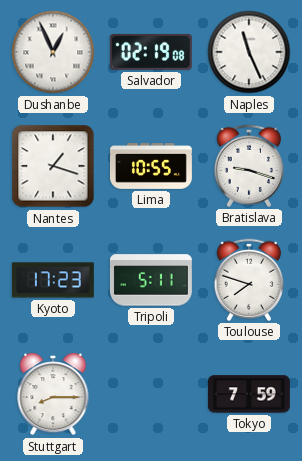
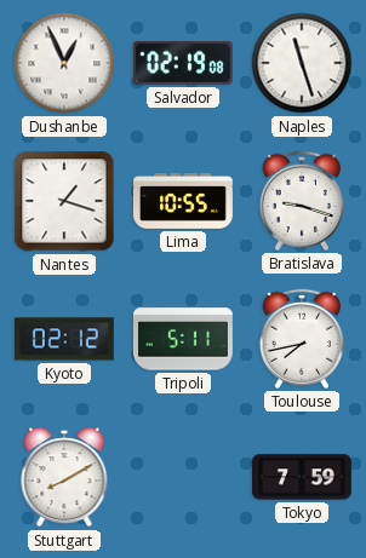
Naples: 11:26 -> 11:27
Kyoto: 17:23 -> 02:12
Toulouse: 7:48 -> 7:43
Stuttgart: 8:15 -> 8:10
